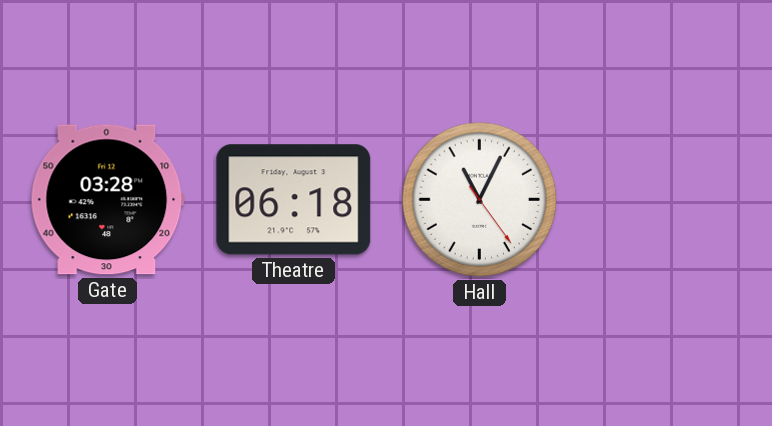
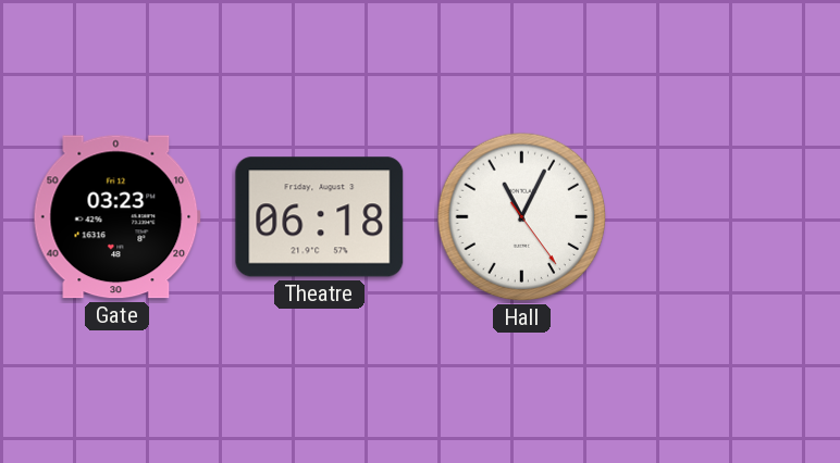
Gate: 03:28 -> 03:23
